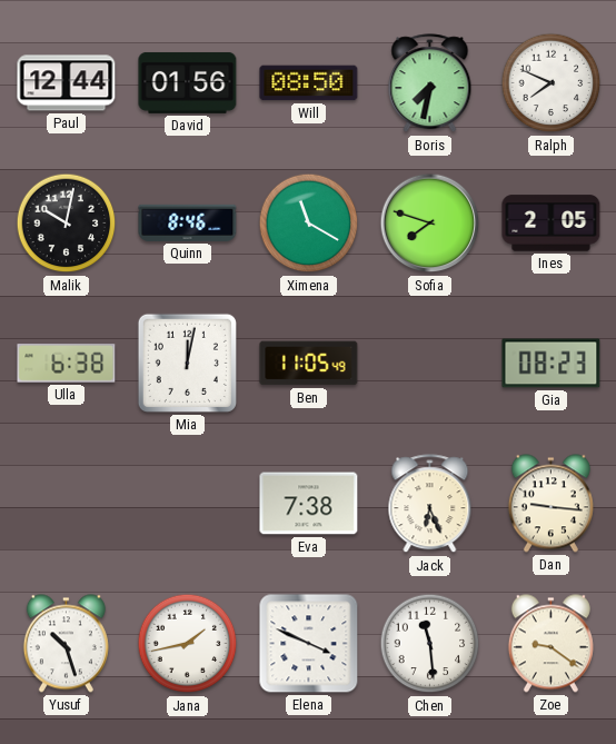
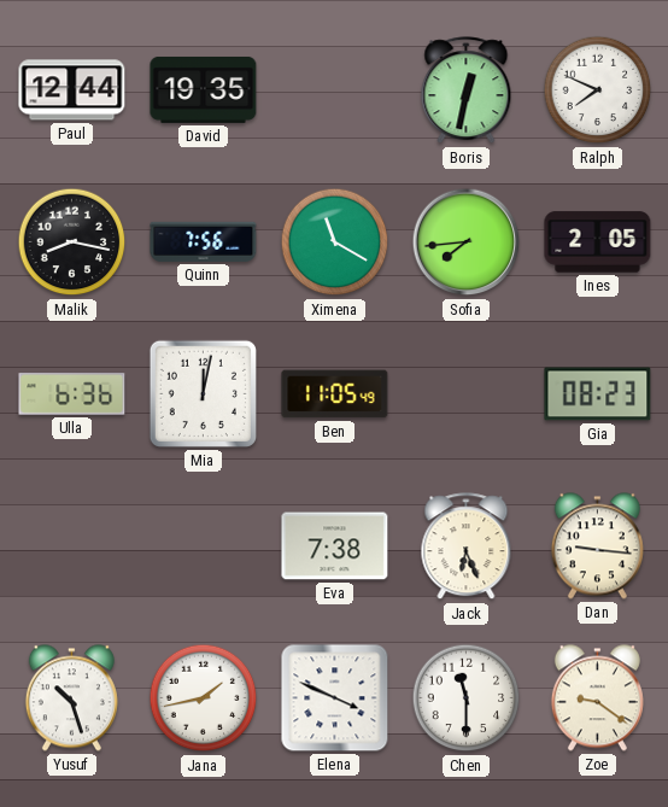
David: 01:56 -> 19:35
Will: 08:50 -> none
Boris: 7:32 -> 12:32
Malik: 10:02 -> 8:17
Quinn: 8:46 -> 7:56
Sofia: 7:48 -> 7:44
Ulla: 6:38 -> 6:36
Chen: 11:29 -> 11:30
